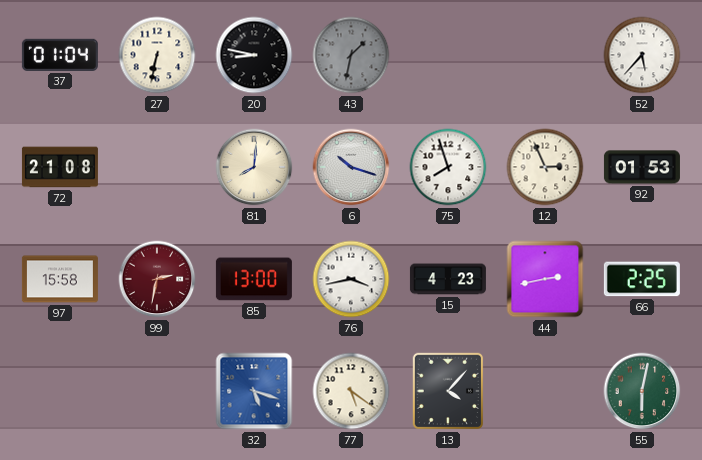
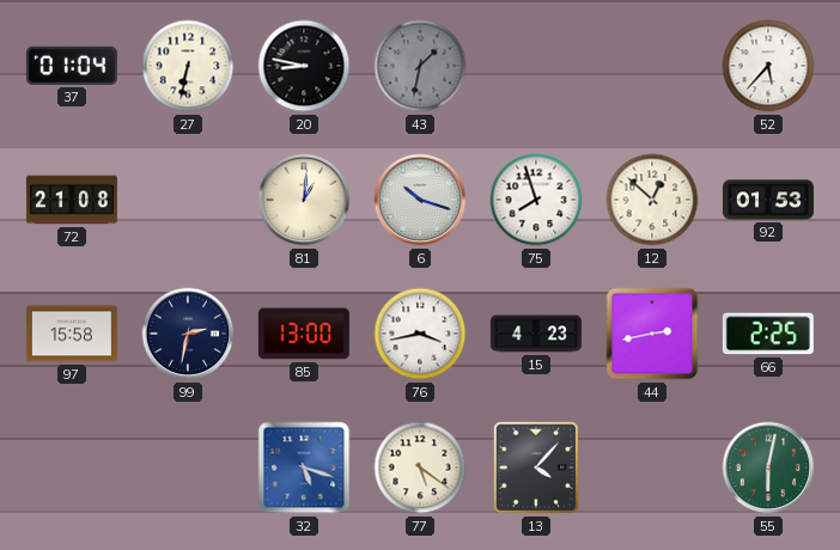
81: 8:01 -> 1:01
12: 2:56 -> 12:52
99 dial: burgundy -> navy
